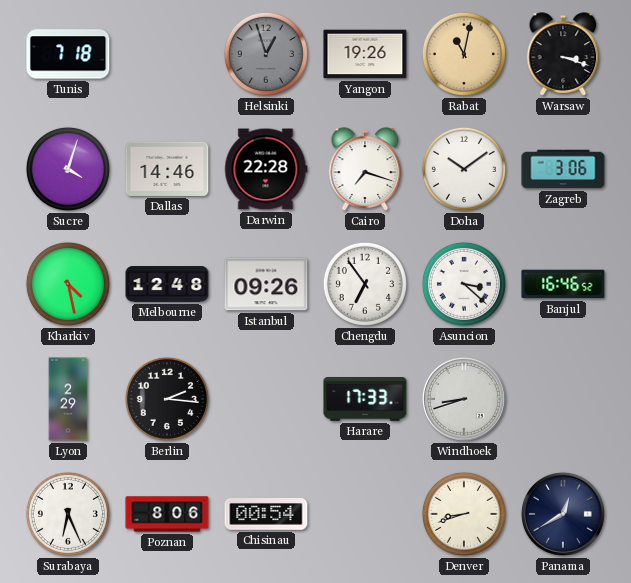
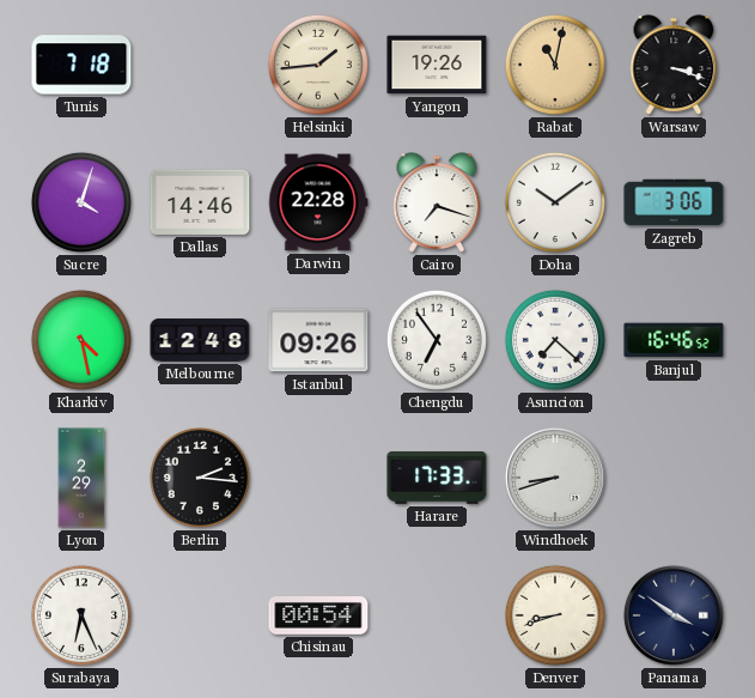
Helsinki: 12:57 -> 1:44
Helsinki dial: grey -> cream
Asuncion: 3:22 -> 7:22
Poznan: 8:06 -> none
Panama: 12:40 -> 3:51
